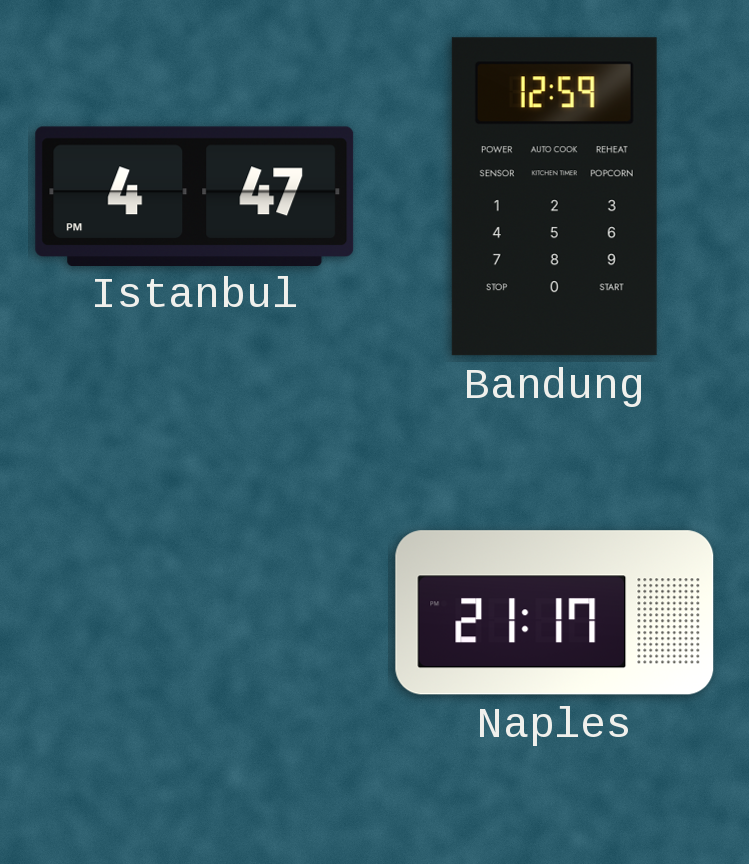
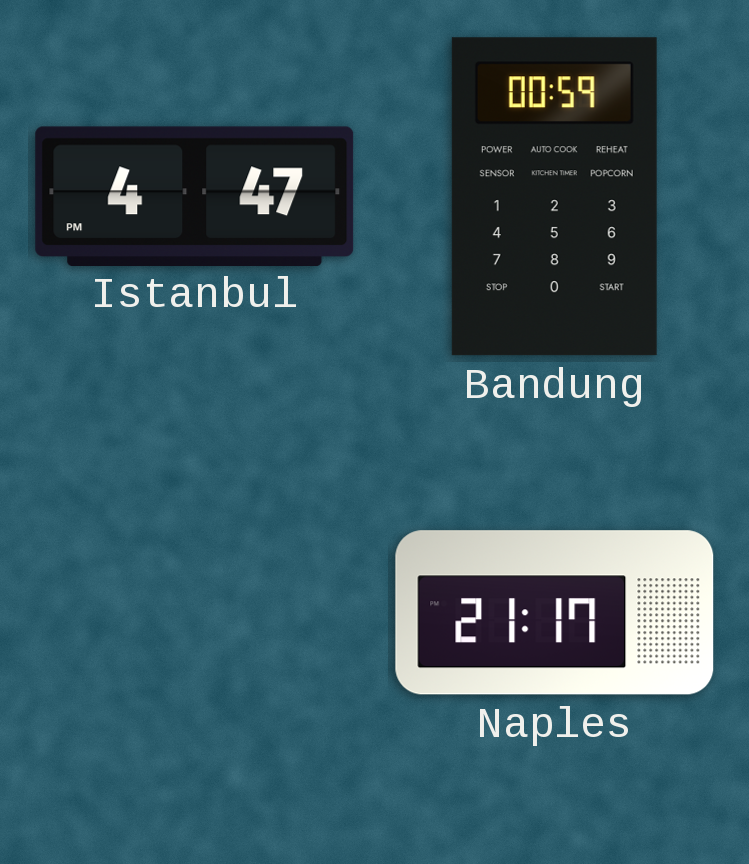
Bandung: 12:59 -> 00:59
